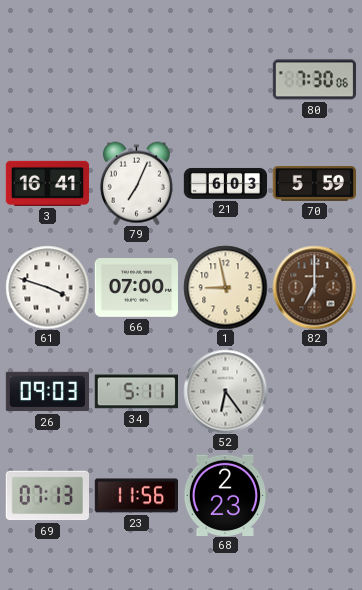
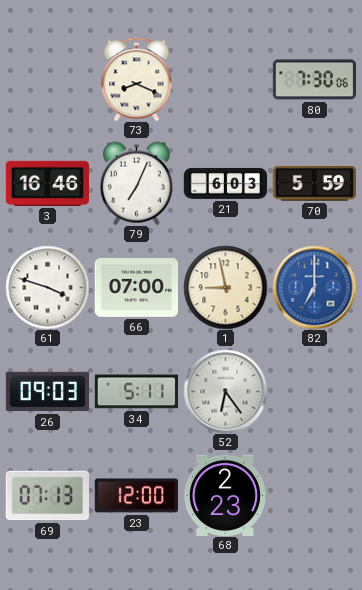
73: none -> 8:19
3: 16:41 -> 16:46
82 dial: brown -> blue
23: 11:56 -> 12:00
